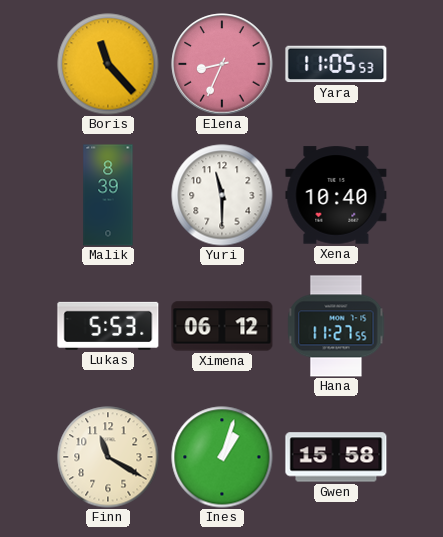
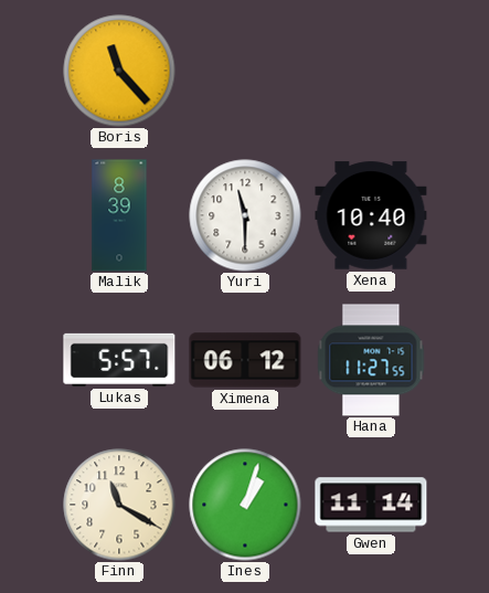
Elena: 8:34 -> none
Yara: 11:05 -> none
Lukas: 5:53 -> 5:57
Gwen: 15:58 -> 11:14
